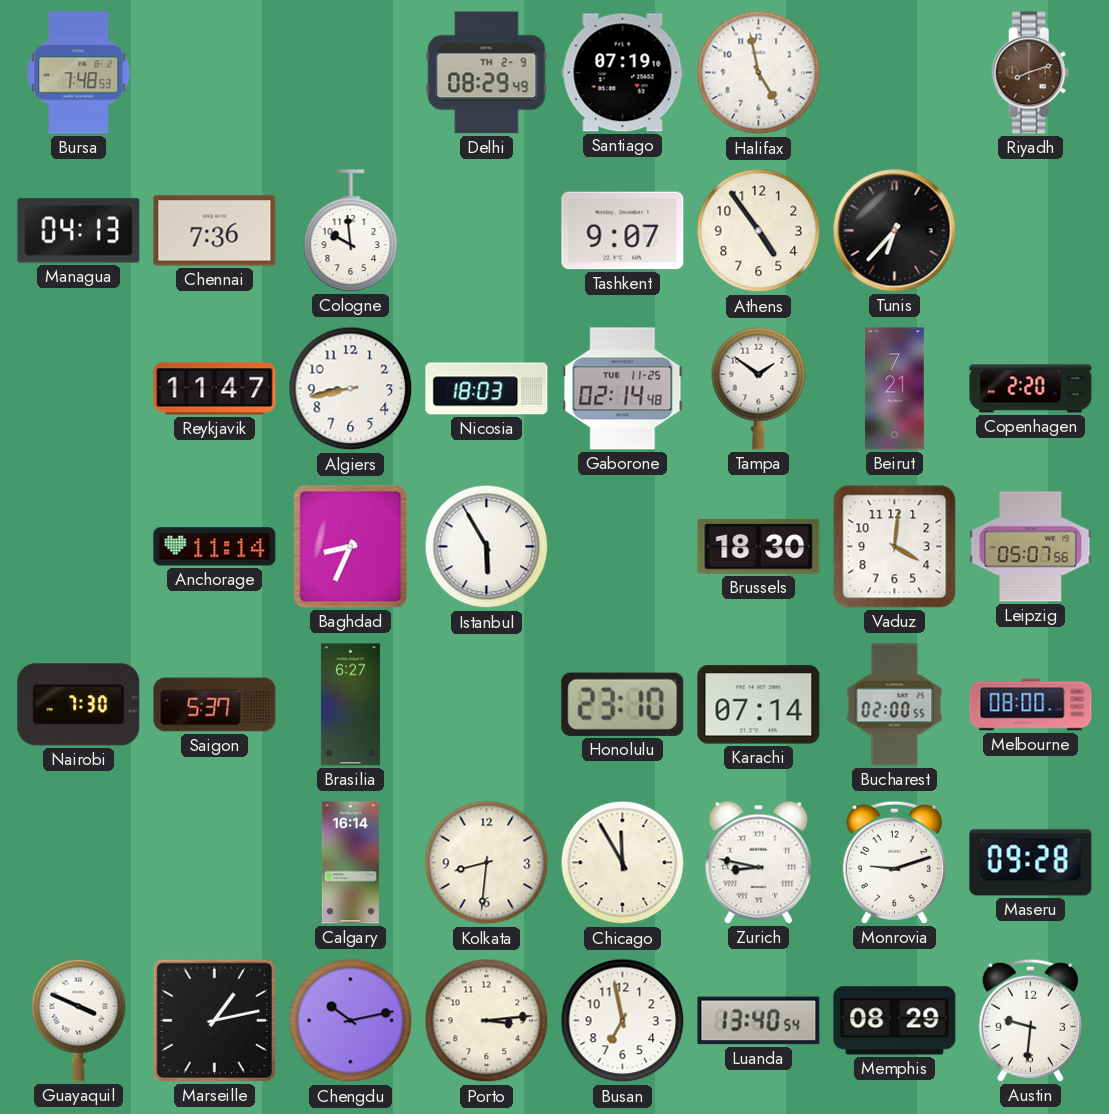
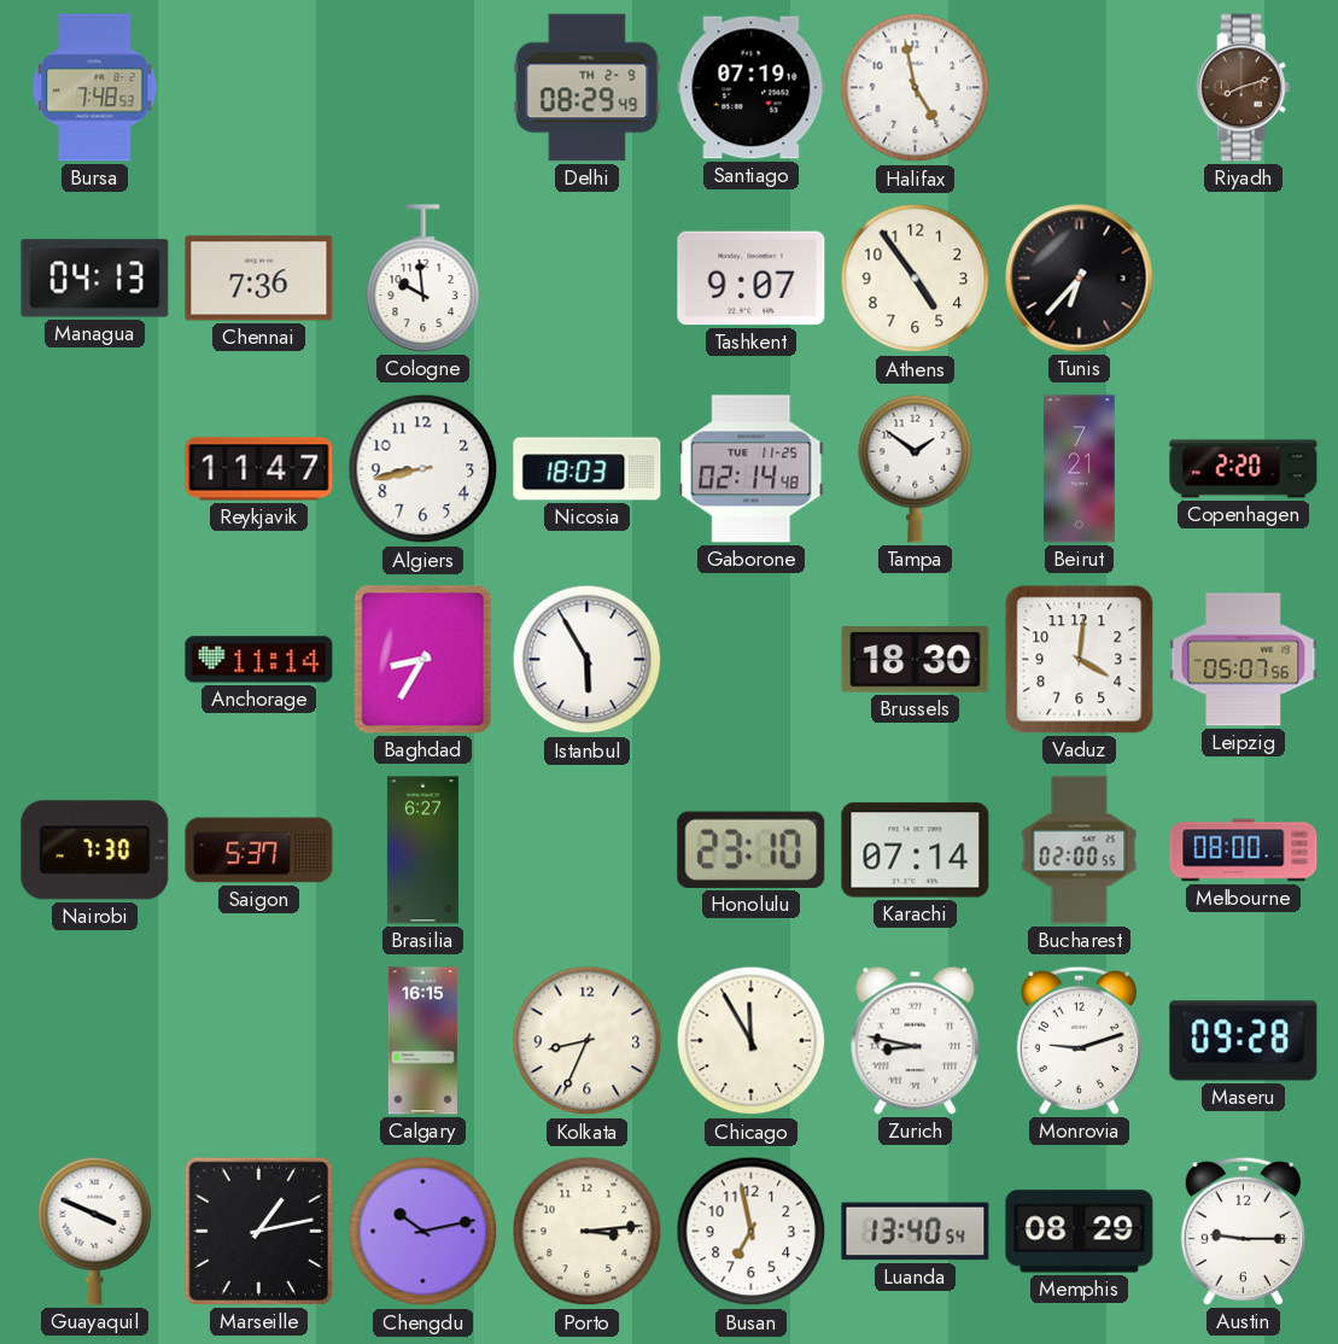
Baghdad: 8:34 -> 8:35
Calgary: 16:14 -> 16:15
Kolkata: 8:31 -> 8:34
Austin: 9:31 -> 9:15
